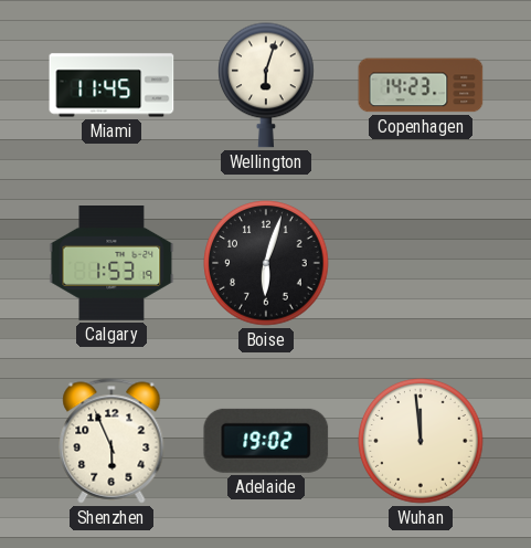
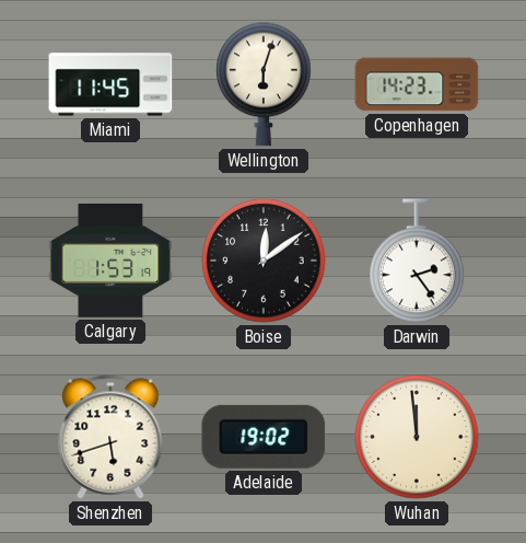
Boise: 6:03 -> 12:09
Darwin: none -> 2:24
Shenzhen: 5:56 -> 5:42
